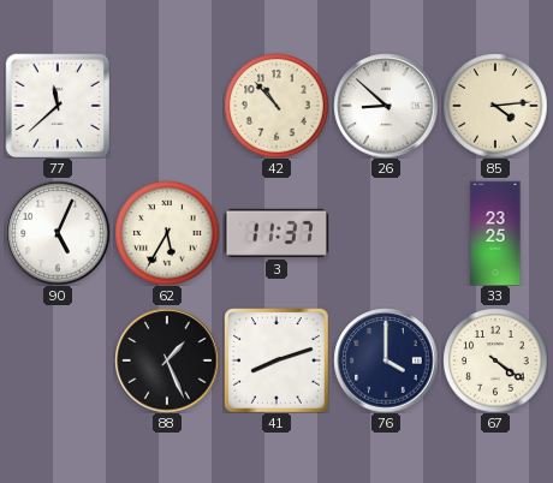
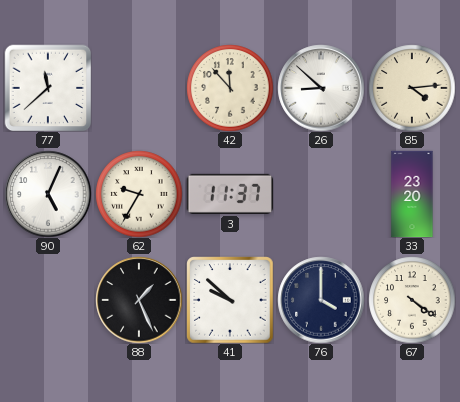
42: 10:53 -> 11:53
62: 5:35 -> 9:35
33: 23:25 -> 23:20
41: 8:12 -> 9:52
